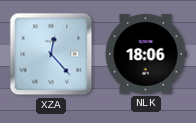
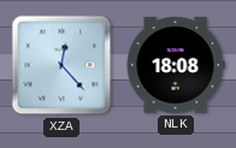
NLK: 18:06 -> 18:08
